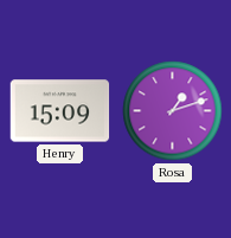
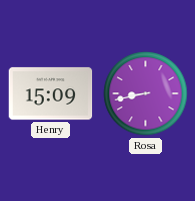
Rosa: 1:12 -> 8:43
